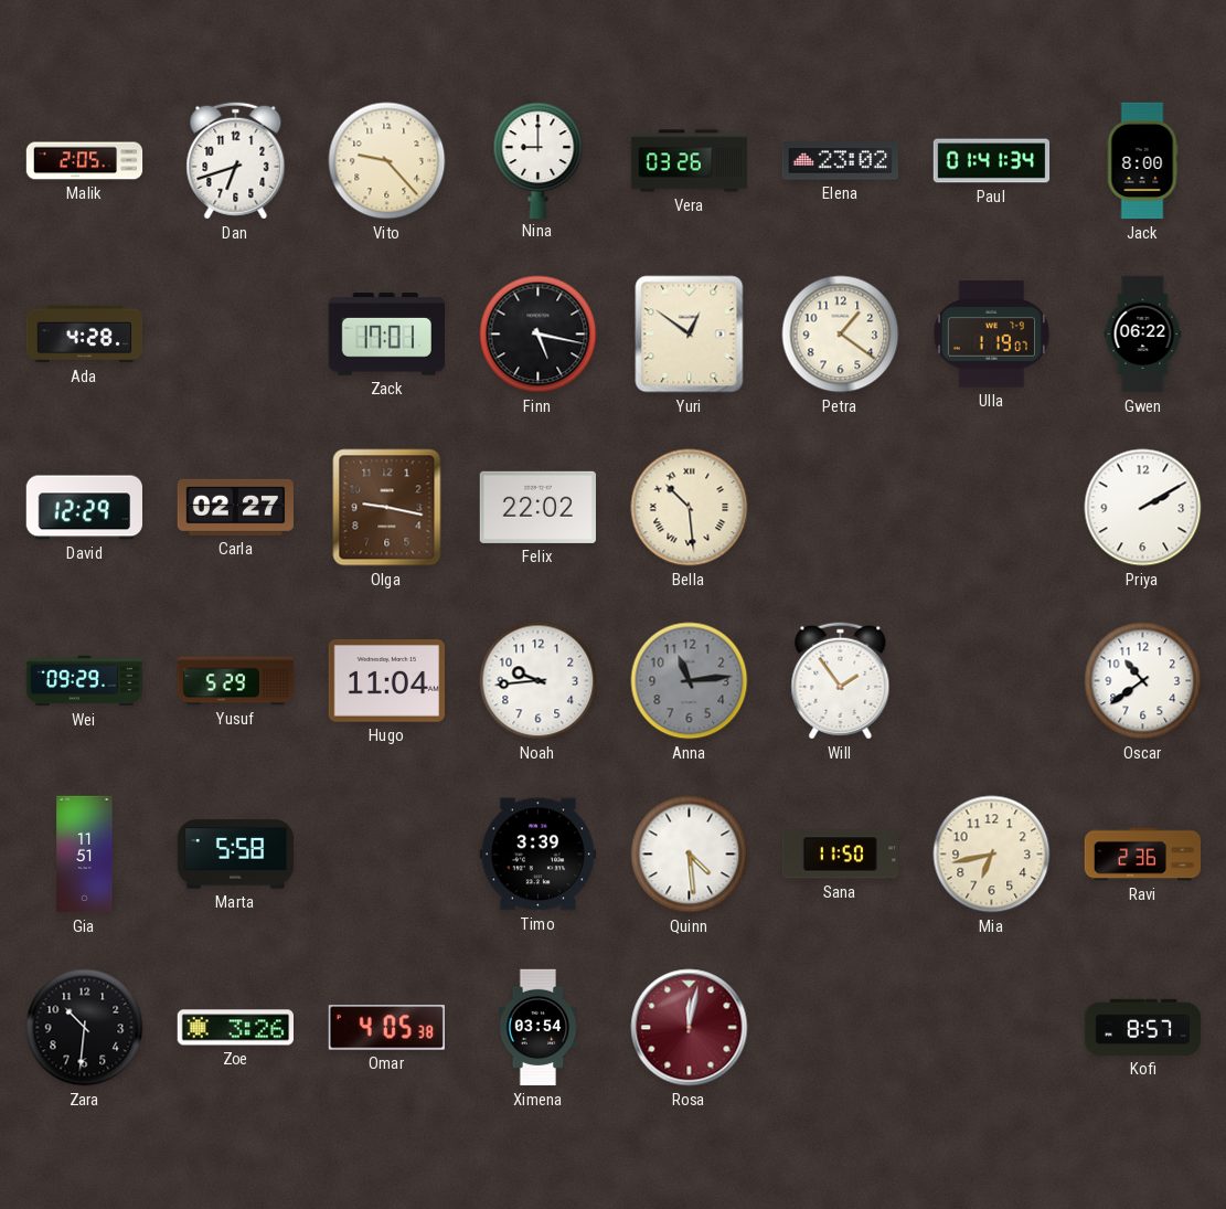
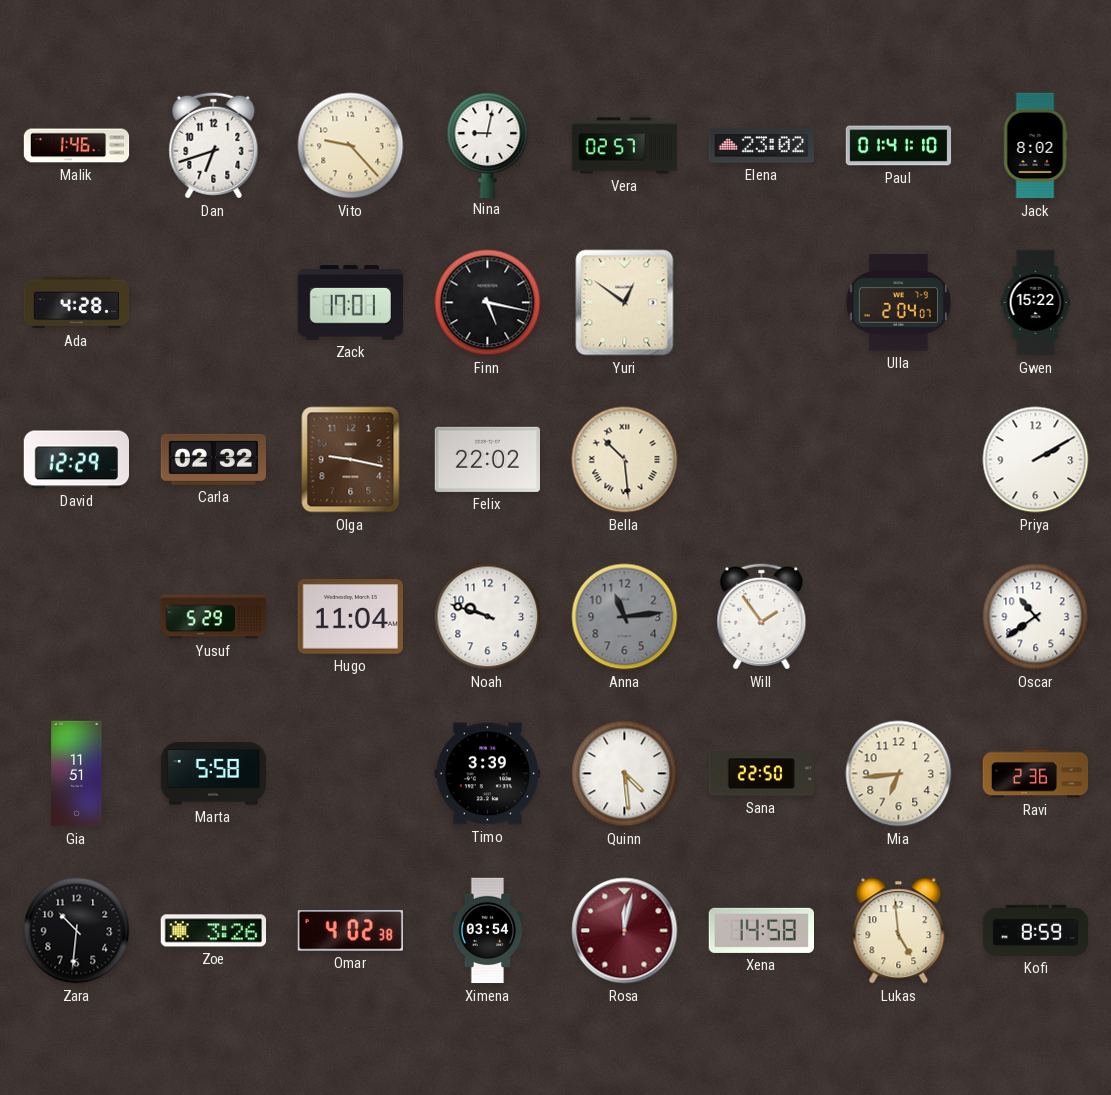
Malik: 2:05 -> 1:46
Nina: 9:00 -> 9:02
Vera: 03:26 -> 02:57
Paul: 01:41:34 -> 01:41:10
Jack: 8:00 -> 8:02
Petra: 1:21 -> none
Ulla: 1:19 -> 2:04
Gwen: 06:22 -> 15:22
Carla: 02:27 -> 02:32
Wei: 09:29 -> none
Noah: 9:44 -> 9:48
Sana: 11:50 -> 22:50
Mia: 6:43 -> 6:44
Omar: 4:05 -> 4:02
Xena: none -> 14:58
Lukas: none -> 4:59
Kofi: 8:57 -> 8:59
